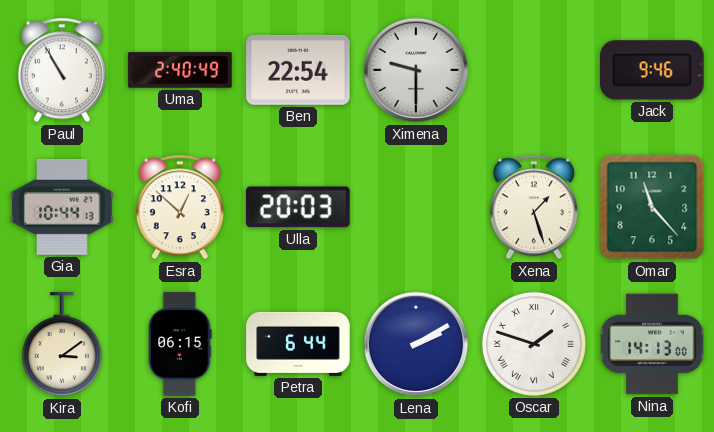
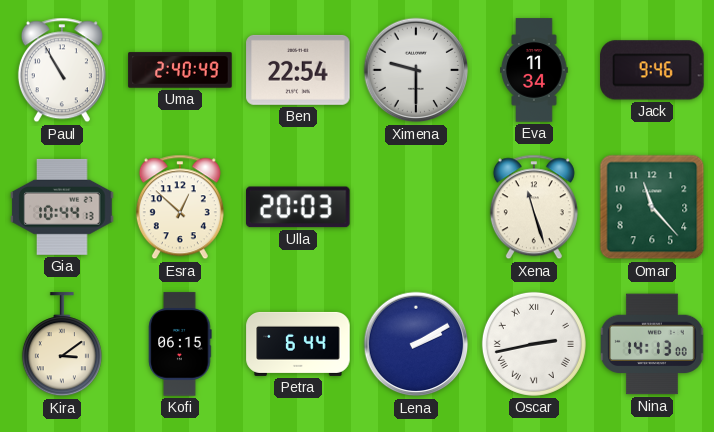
Eva: none -> 11:34
Xena: 1:27 -> 11:27
Oscar: 1:48 -> 2:43
